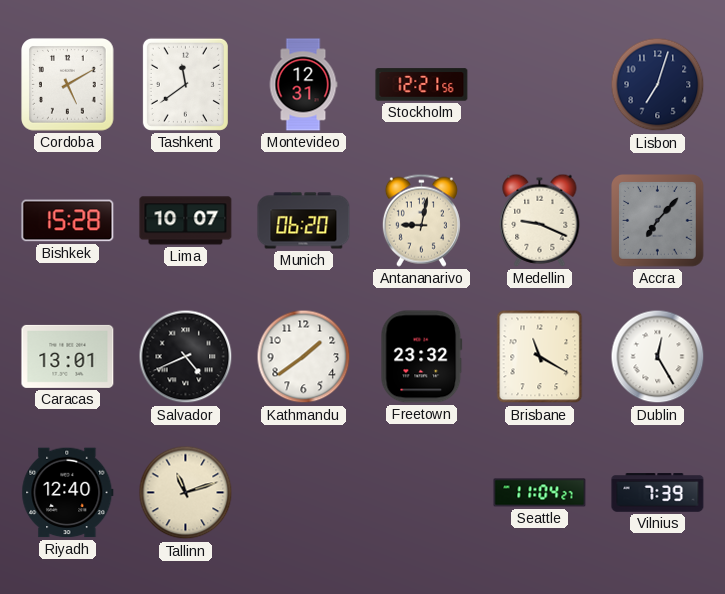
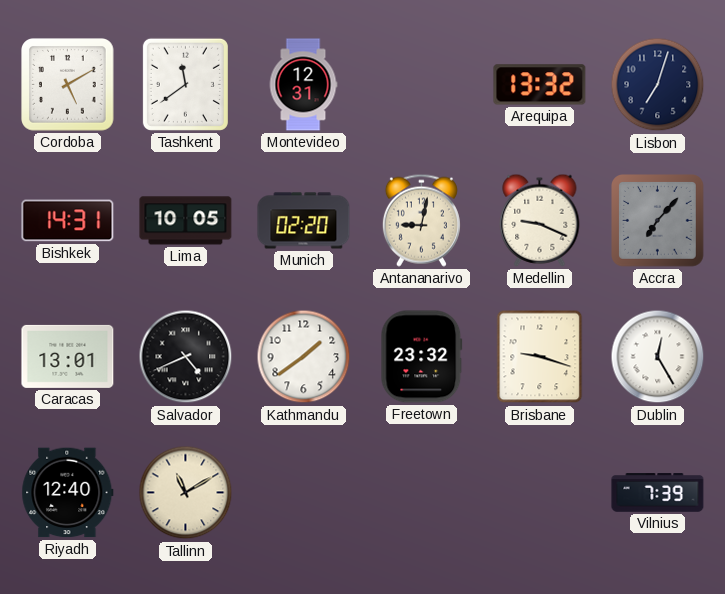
Stockholm: 12:21 -> none
Arequipa: none -> 13:32
Bishkek: 15:28 -> 14:31
Lima: 10:07 -> 10:05
Munich: 06:20 -> 02:20
Brisbane: 11:20 -> 9:18
Tallinn: 11:12 -> 11:10
Seattle: 11:04 -> none
